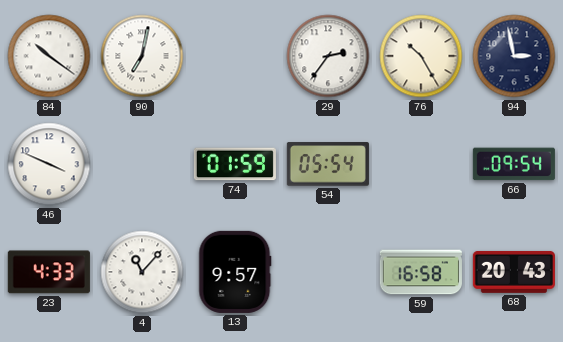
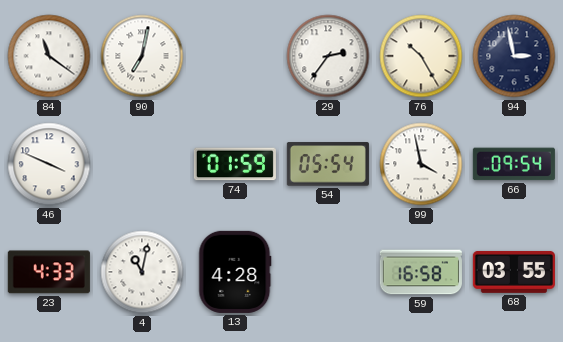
84: 10:21 -> 11:21
99: none -> 3:58
4: 11:07 -> 11:02
13: 9:57 -> 4:28
68: 20:43 -> 03:55
